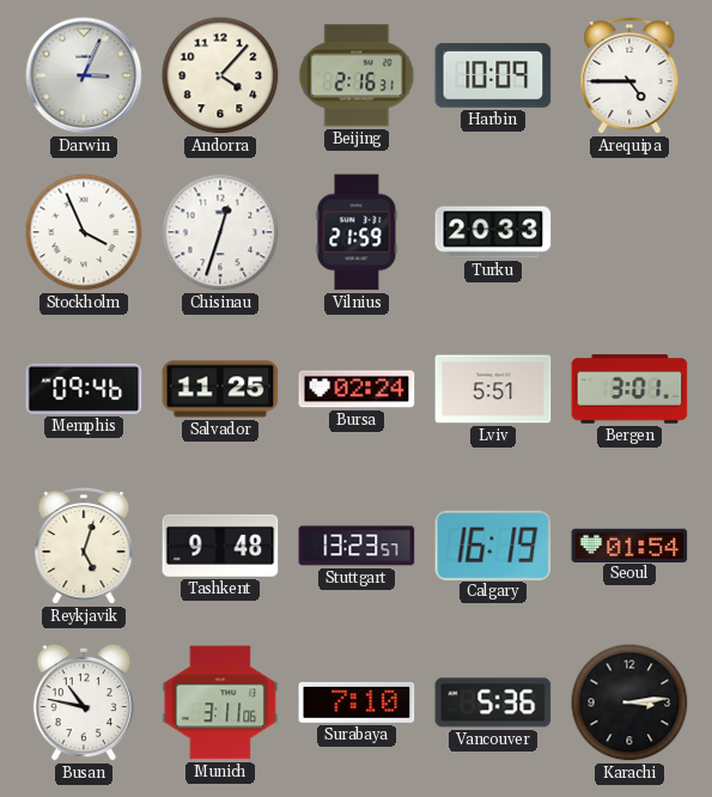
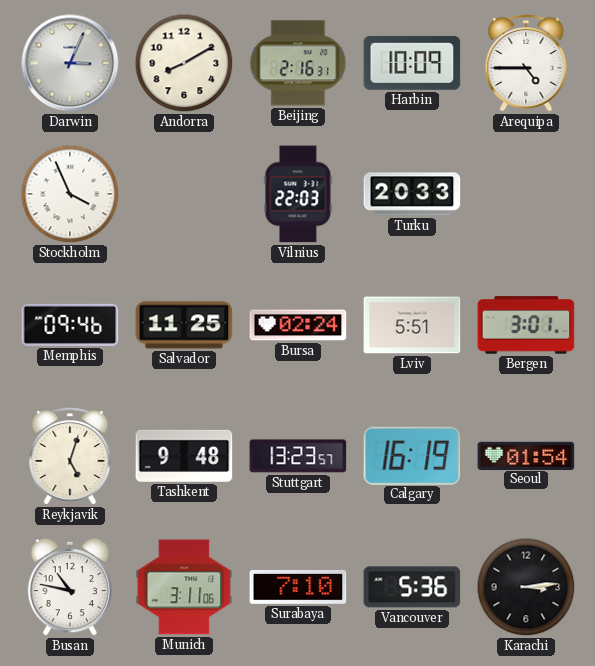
Andorra: 4:07 -> 8:10
Chisinau: 12:33 -> none
Vilnius: 21:59 -> 22:03
